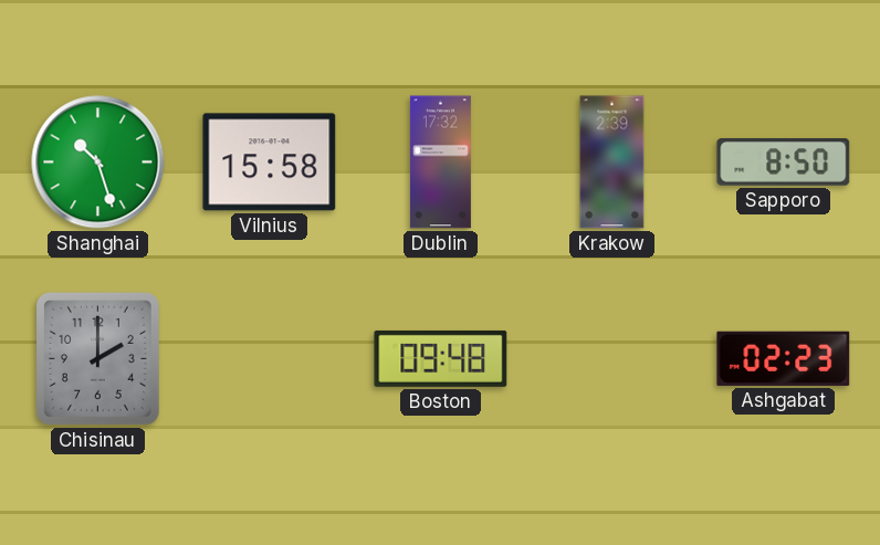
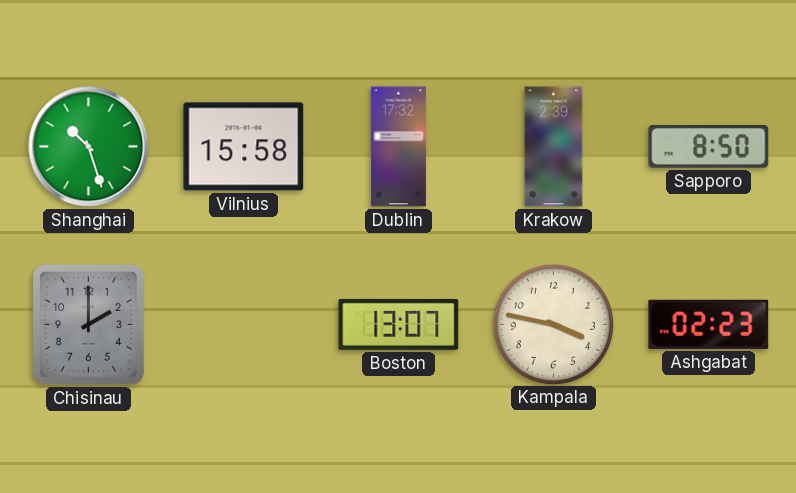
Boston: 09:48 -> 13:07
Kampala: none -> 3:47
